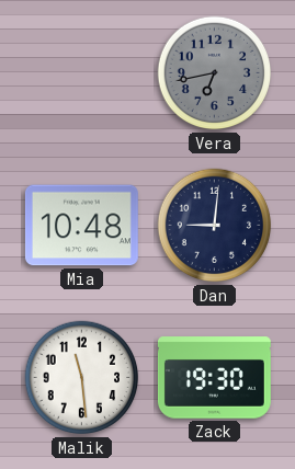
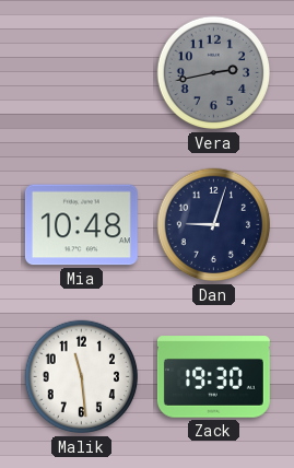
Vera: 6:43 -> 2:43
Dan: 9:01 -> 9:03
